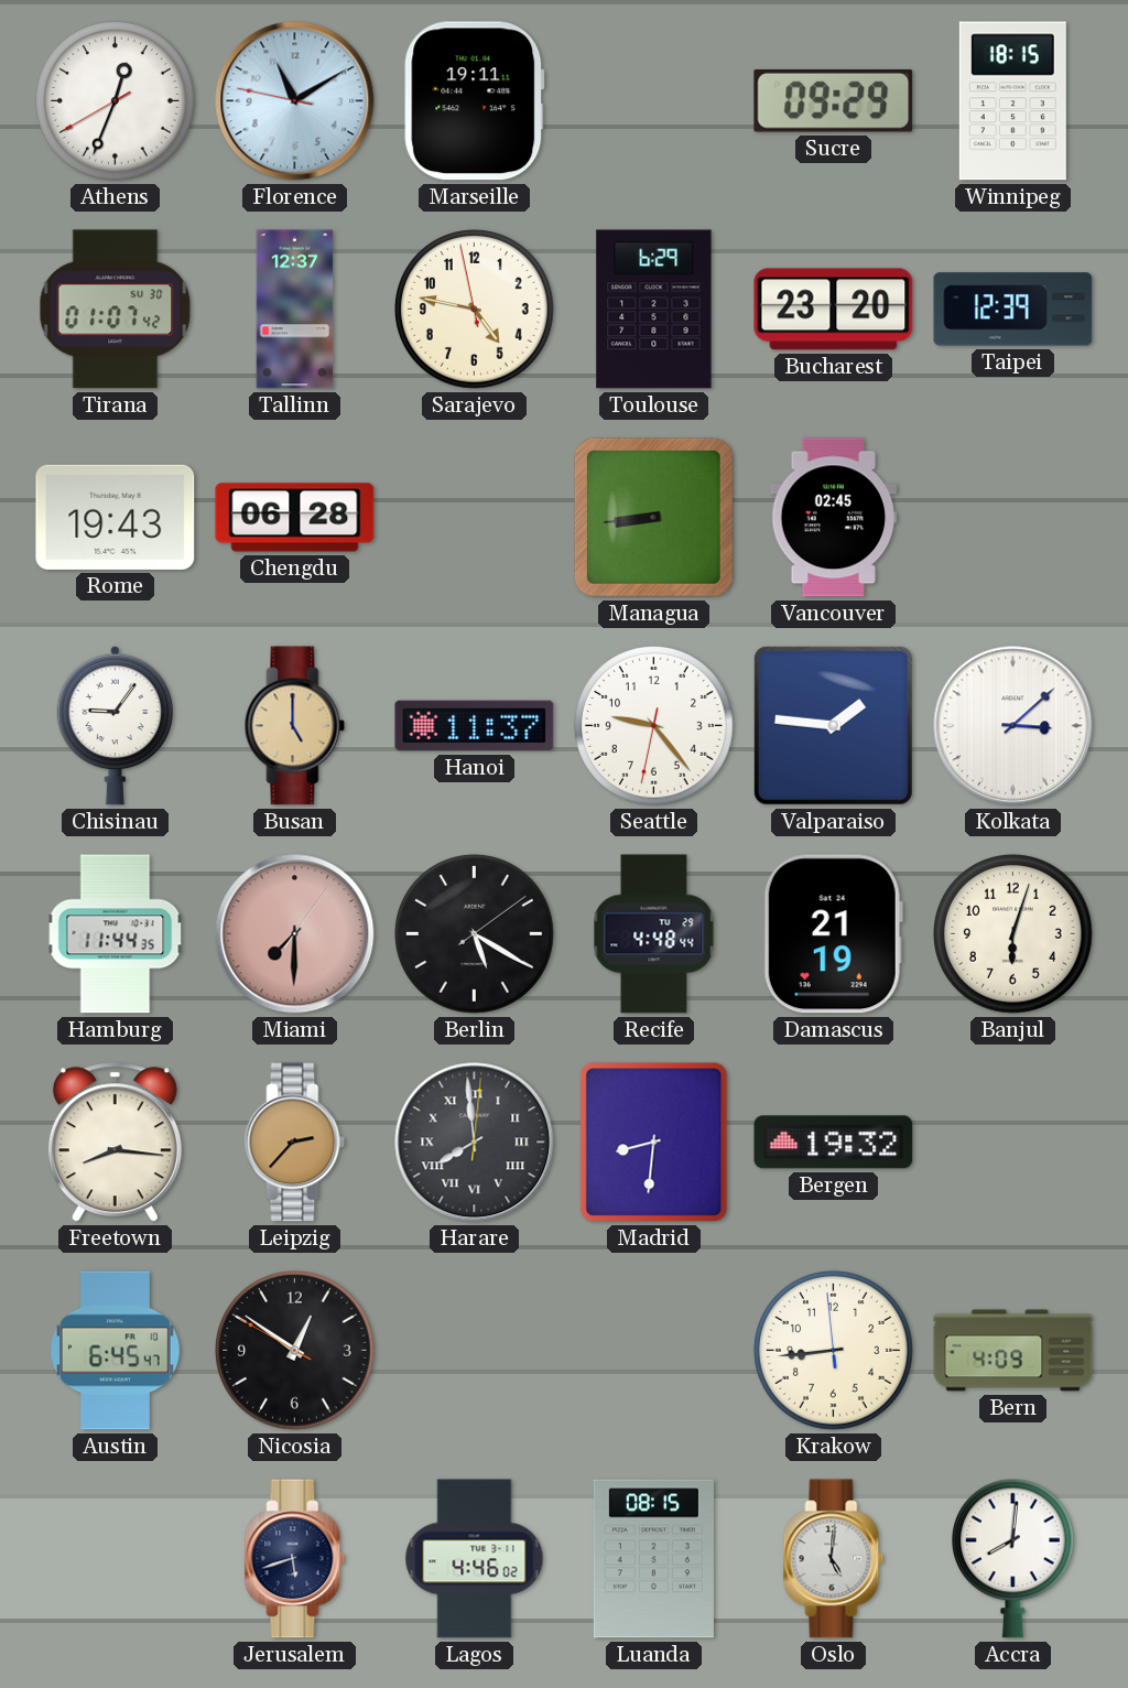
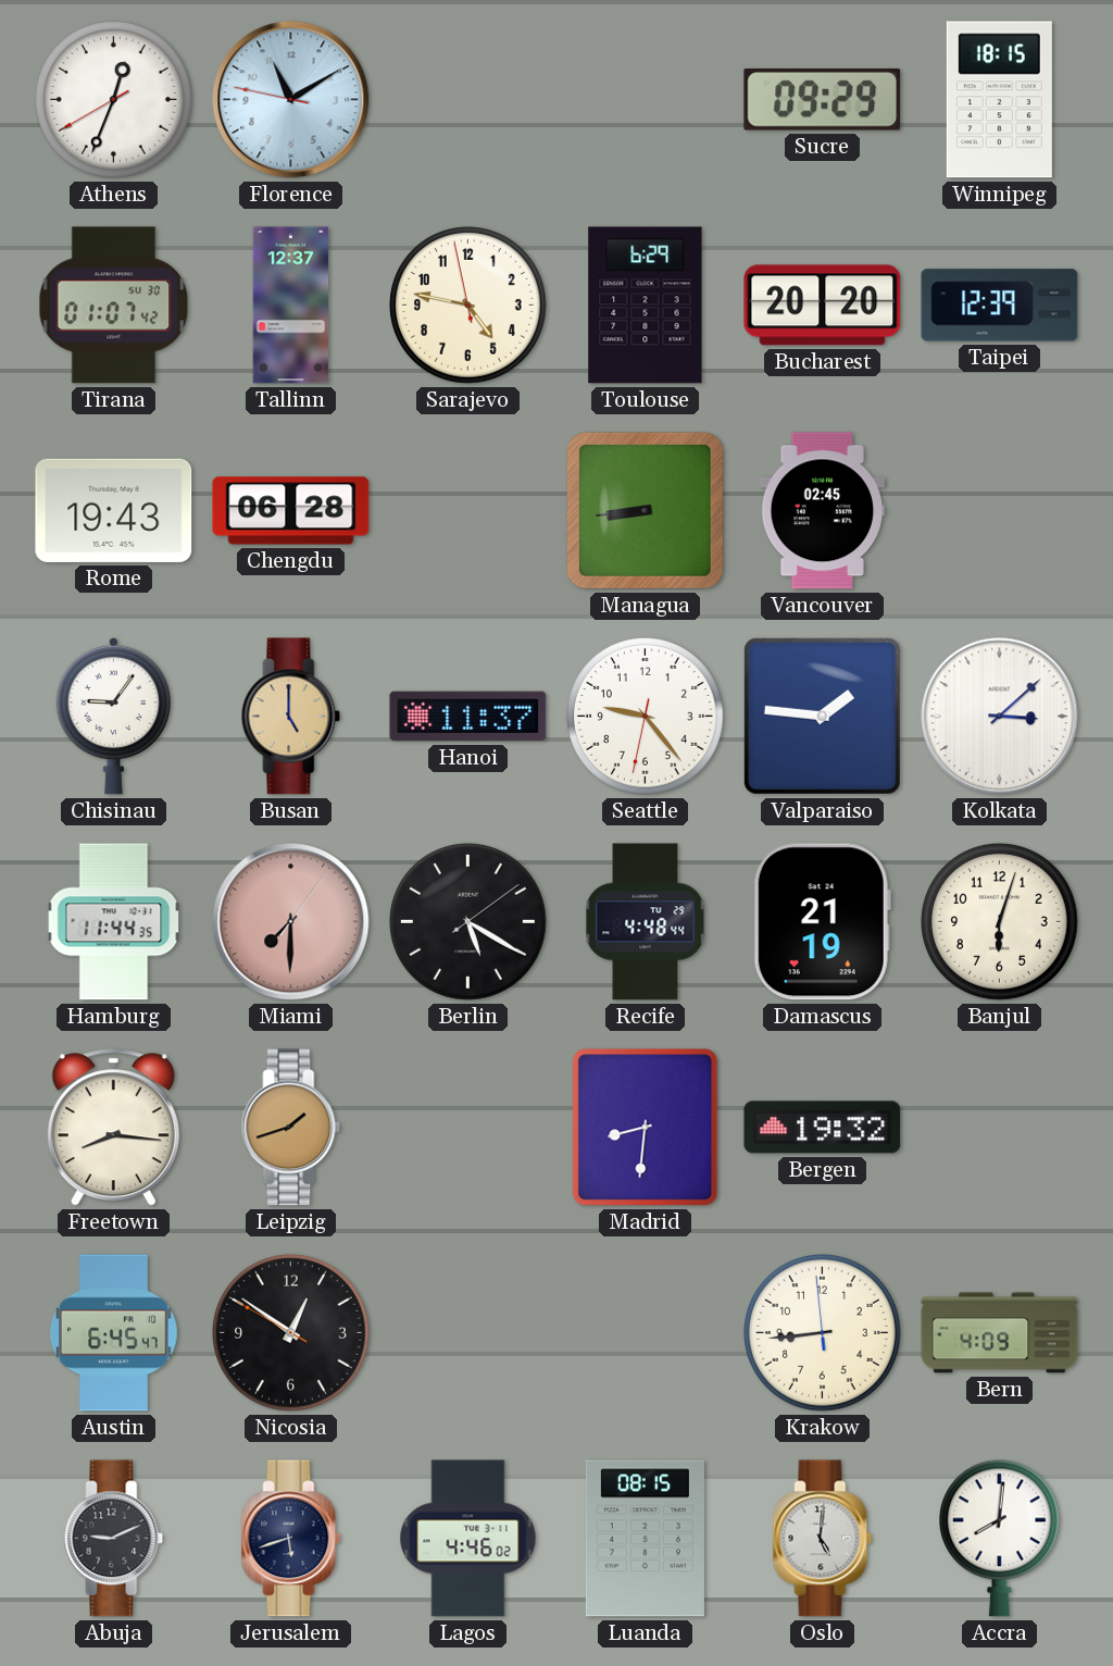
Marseille: 19:11 -> none
Bucharest: 23:20 -> 20:20
Leipzig: 2:37 -> 1:42
Harare: 7:59 -> none
Abuja: none -> 9:11
